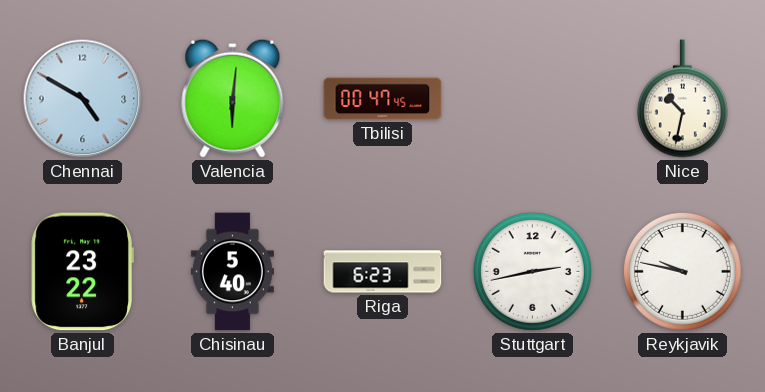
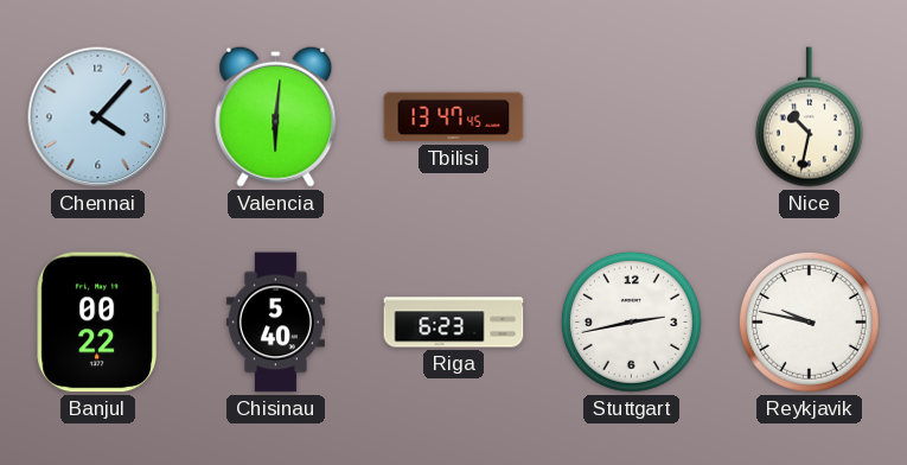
Chennai: 4:50 -> 4:07
Tbilisi: 00:47 -> 13:47
Banjul: 23:22 -> 00:22
